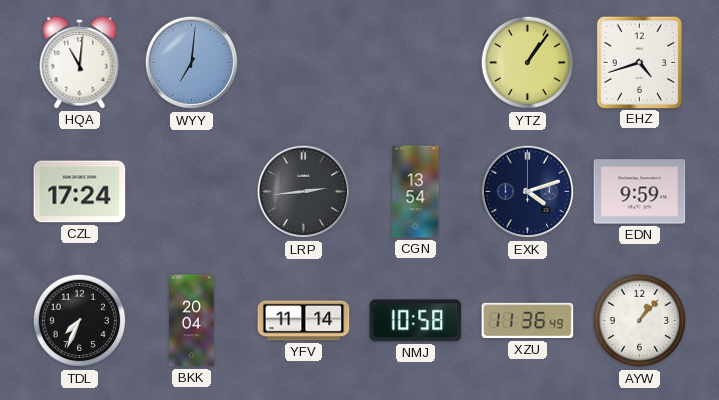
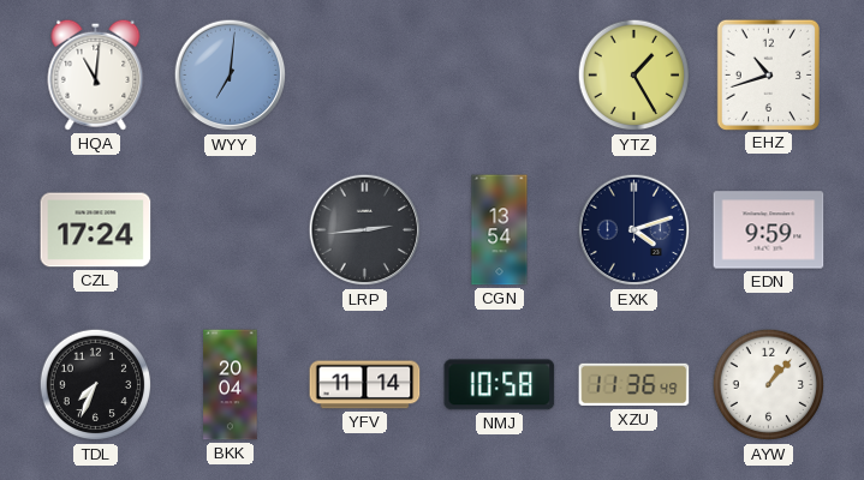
YTZ: 1:06 -> 1:25
EHZ: 4:42 -> 10:42
